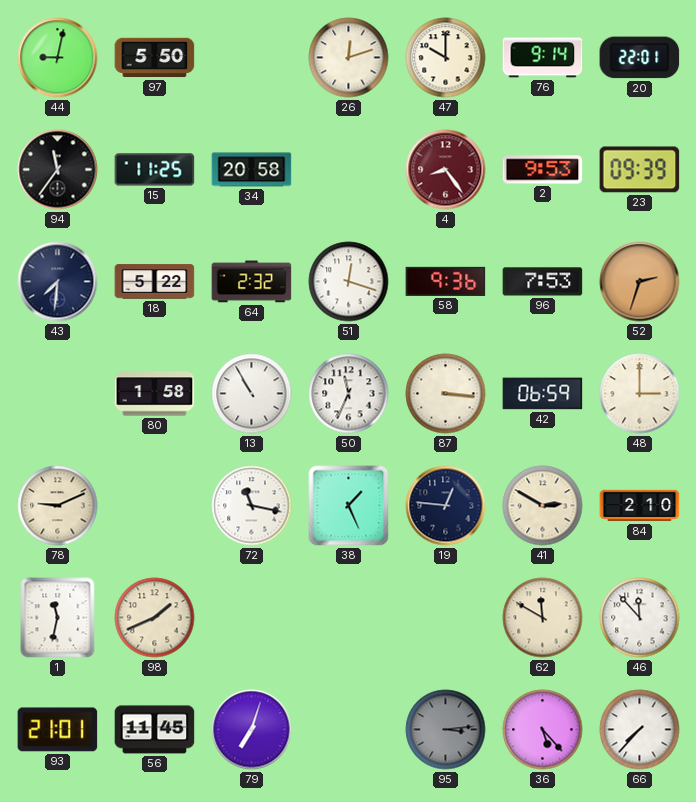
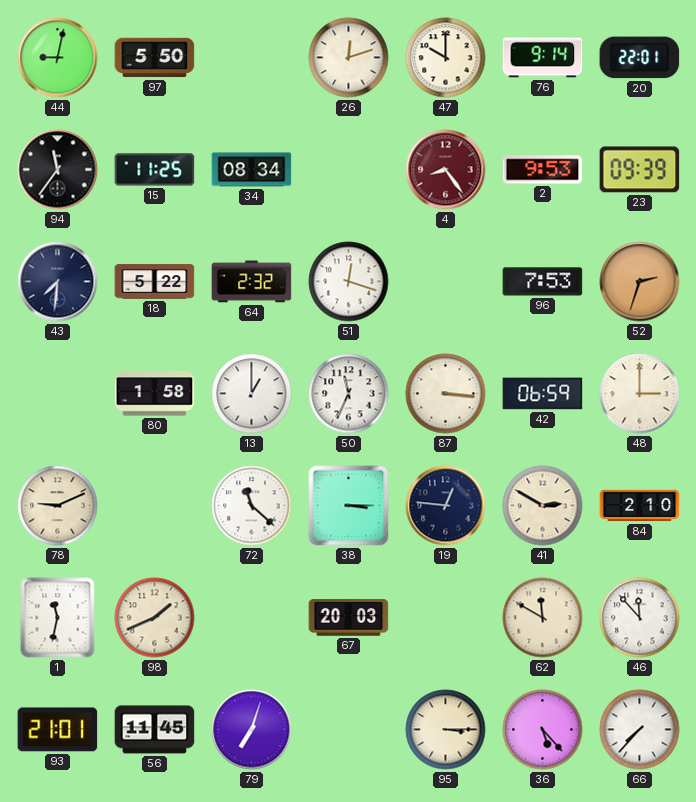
34: 20:58 -> 08:34
58: 9:36 -> none
13: 10:55 -> 1:00
72: 11:17 -> 11:22
38: 1:26 -> 3:15
67: none -> 20:03
95: 3:14 -> 3:15
95 dial: grey -> cream
